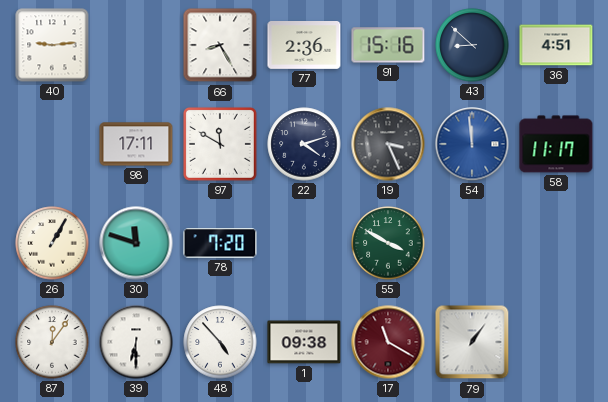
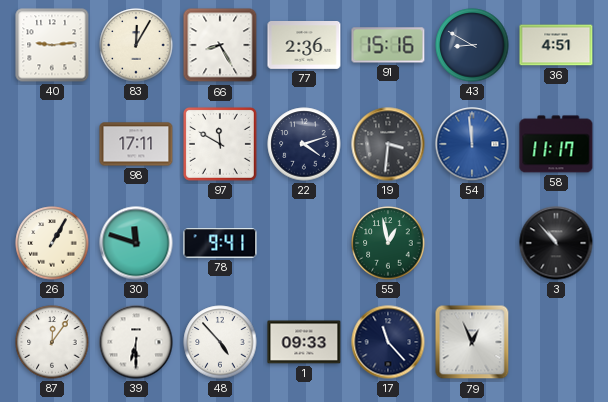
83: none -> 12:05
43: 8:52 -> 8:50
19: 3:26 -> 3:31
78: 7:20 -> 9:41
55: 3:50 -> 12:58
3: none -> 10:53
1: 09:38 -> 09:33
17: 11:20 -> 11:23
17 dial: burgundy -> navy
79: 1:06 -> 12:56
